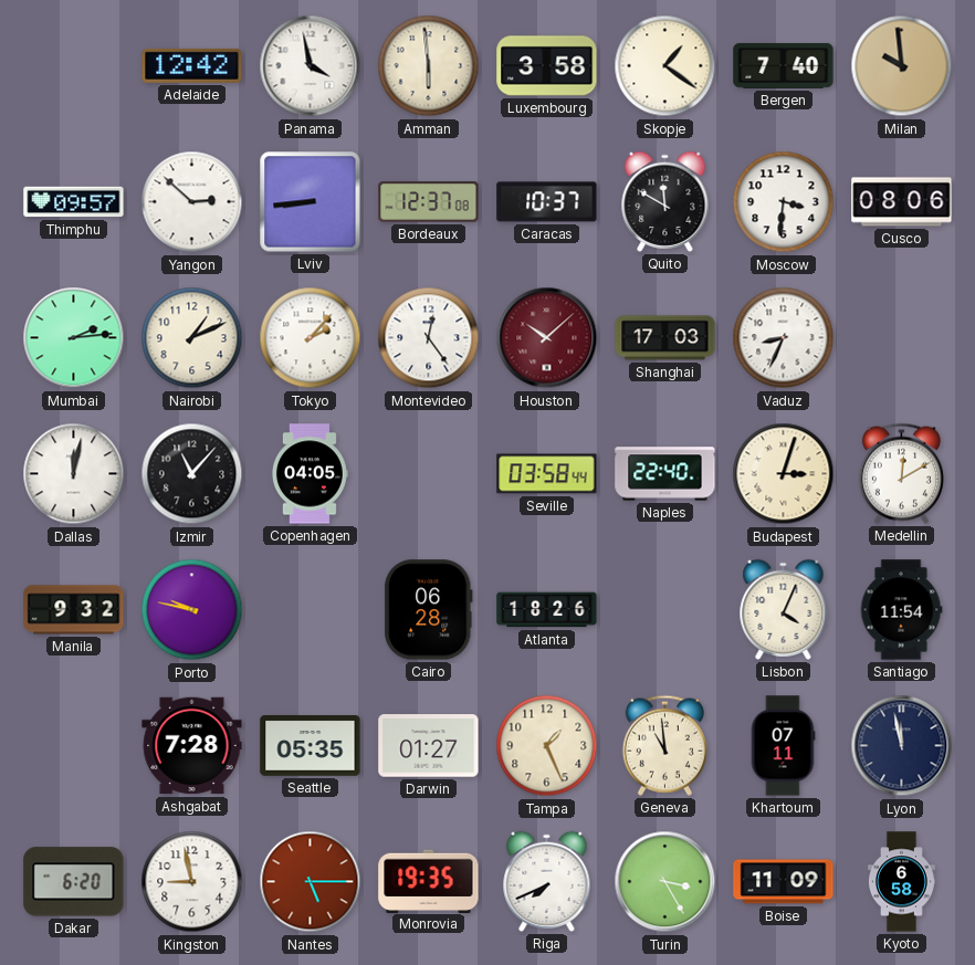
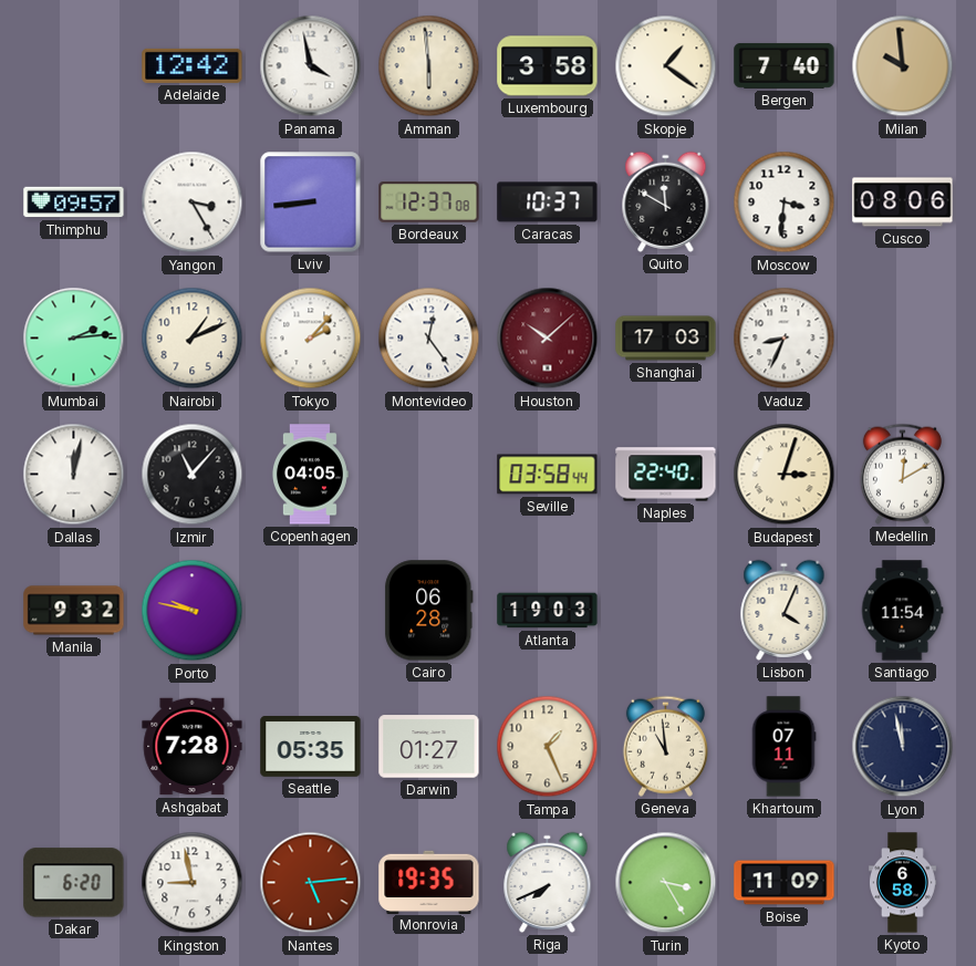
Yangon: 2:52 -> 3:25
Atlanta: 18:26 -> 19:03
Nantes: 5:15 -> 5:14
